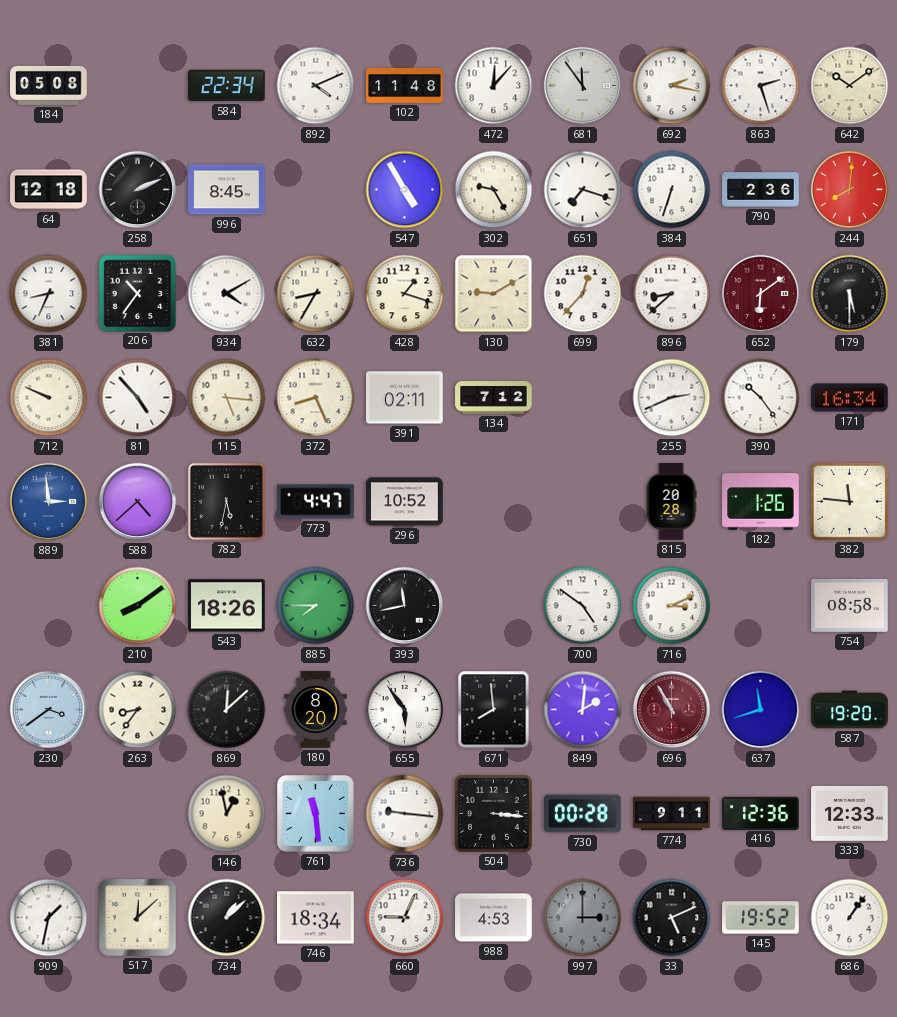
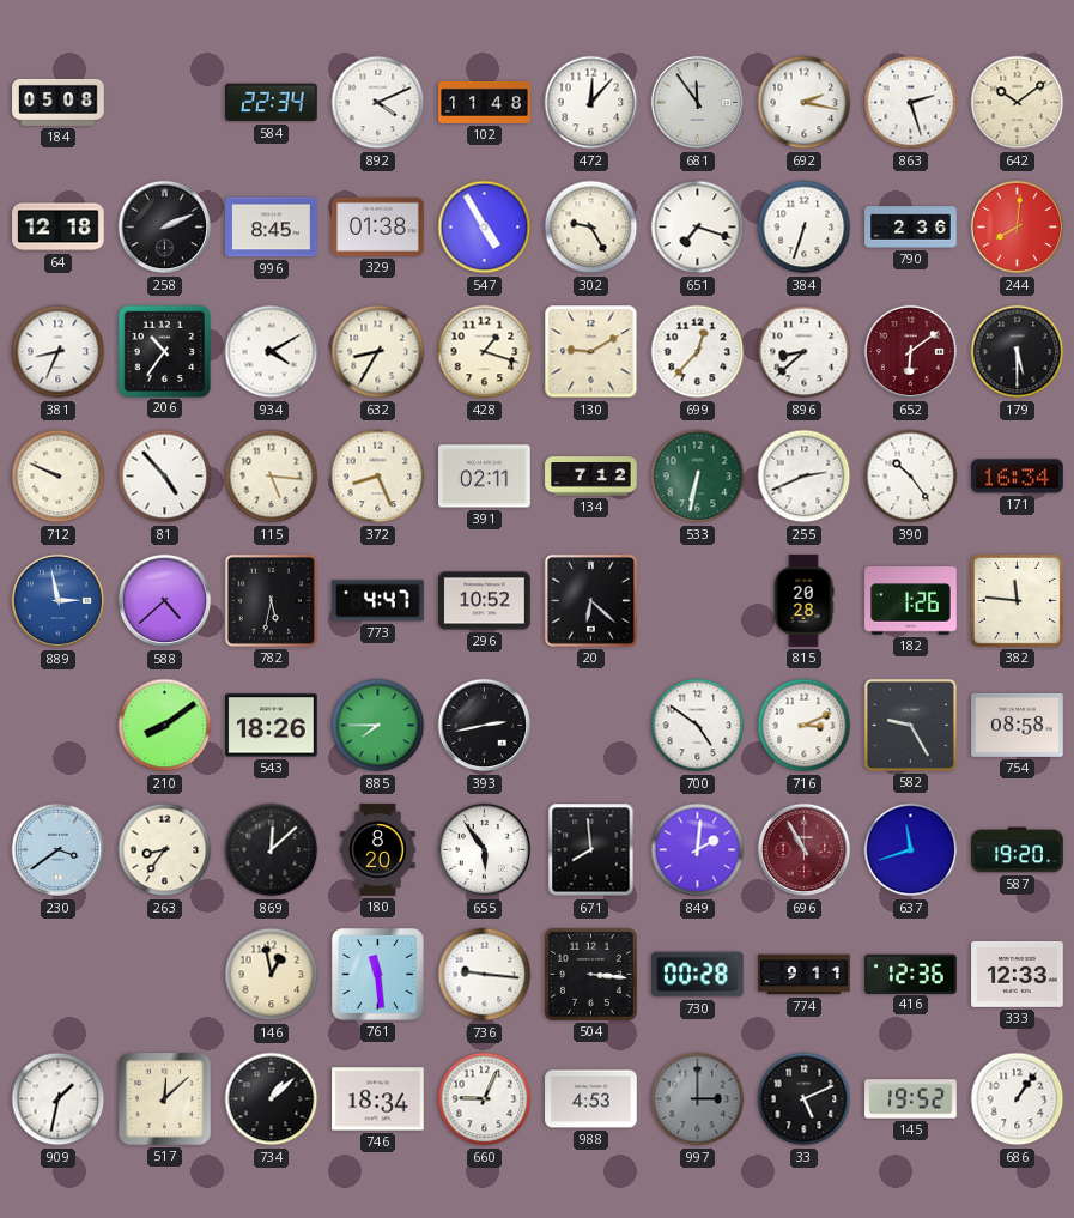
329: none -> 01:38
533: none -> 6:32
889: 2:59 -> 2:58
20: none -> 6:22
393: 11:43 -> 2:43
582: none -> 9:25
